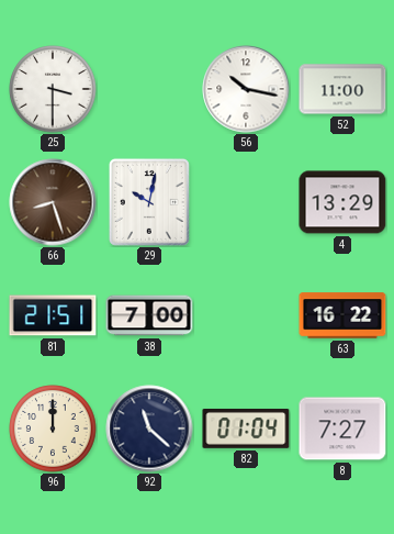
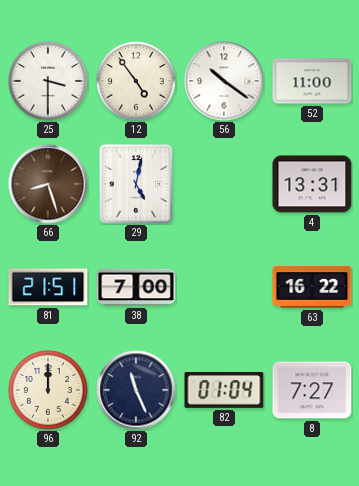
12: none -> 4:54
56: 10:17 -> 10:21
29: 10:02 -> 5:02
4: 13:29 -> 13:31
92: 11:22 -> 11:26
